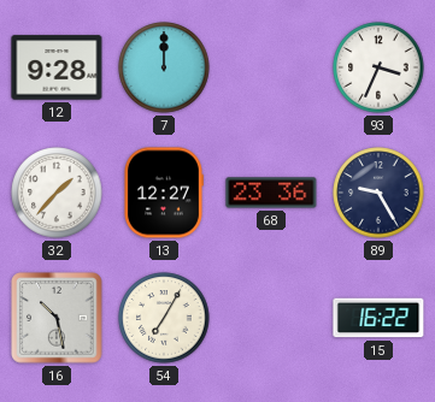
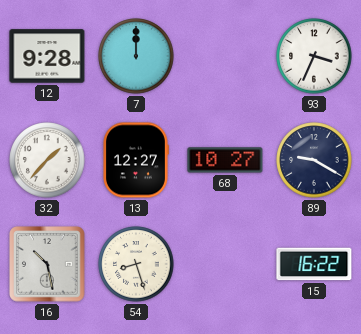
68: 23:36 -> 10:27
89: 9:25 -> 9:20
54: 7:05 -> 8:27
